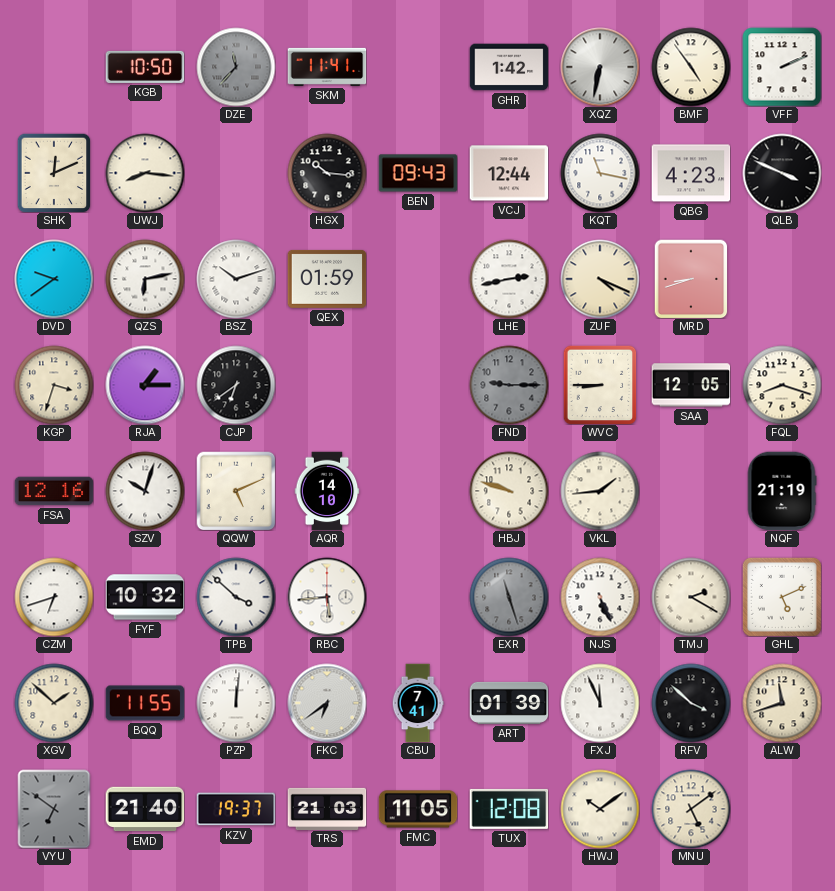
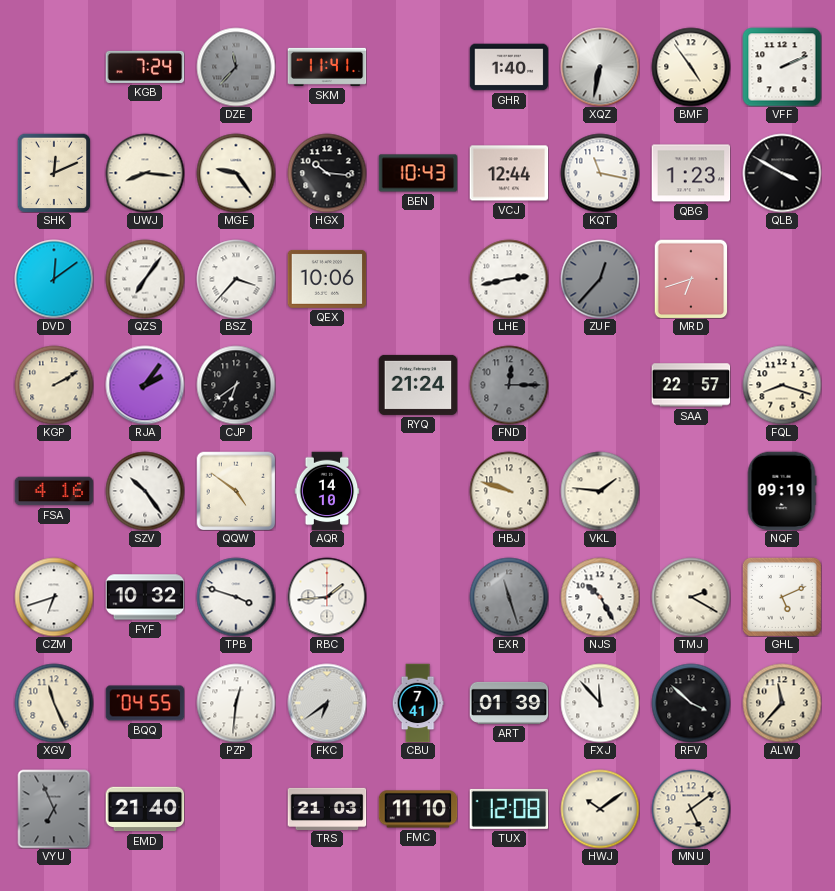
KGB: 10:50 -> 7:24
GHR: 1:42 -> 1:40
MGE: none -> 9:24
BEN: 09:43 -> 10:43
QBG: 4:23 -> 1:23
QLB: 3:49 -> 3:50
DVD: 9:39 -> 12:09
QZS: 6:13 -> 7:06
BSZ: 10:12 -> 3:37
QEX: 01:59 -> 10:06
ZUF: 4:19 -> 12:37
ZUF dial: cream -> grey
MRD: 8:42 -> 6:42
KGP: 3:33 -> 2:10
RJA: 1:15 -> 2:06
RYQ: none -> 21:24
FND: 9:15 -> 12:15
WVC: 8:45 -> none
SAA: 12:05 -> 22:57
FSA: 12:16 -> 4:16
SZV: 10:03 -> 10:24
QQW: 5:11 -> 4:51
VKL: 1:44 -> 1:46
NQF: 21:19 -> 09:19
TPB: 3:52 -> 3:48
RBC: 5:44 -> 1:44
NJS: 5:26 -> 10:25
XGV: 1:52 -> 11:26
BQQ: 11:55 -> 04:55
PZP: 12:01 -> 12:31
FXJ: 11:56 -> 11:53
ALW: 11:42 -> 11:37
VYU: 6:51 -> 6:56
KZV: 19:37 -> none
FMC: 11:05 -> 11:10
